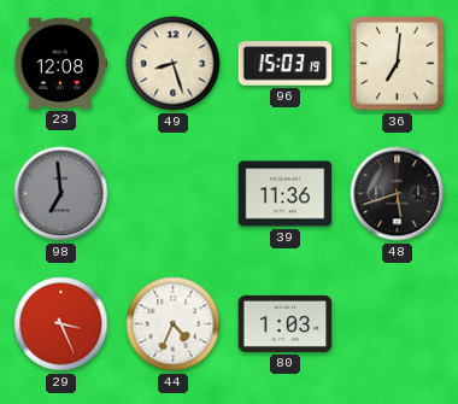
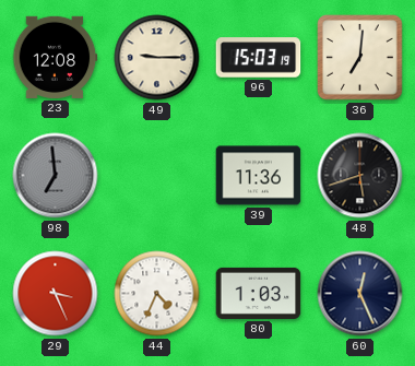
49: 8:27 -> 9:15
60: none -> 12:26
